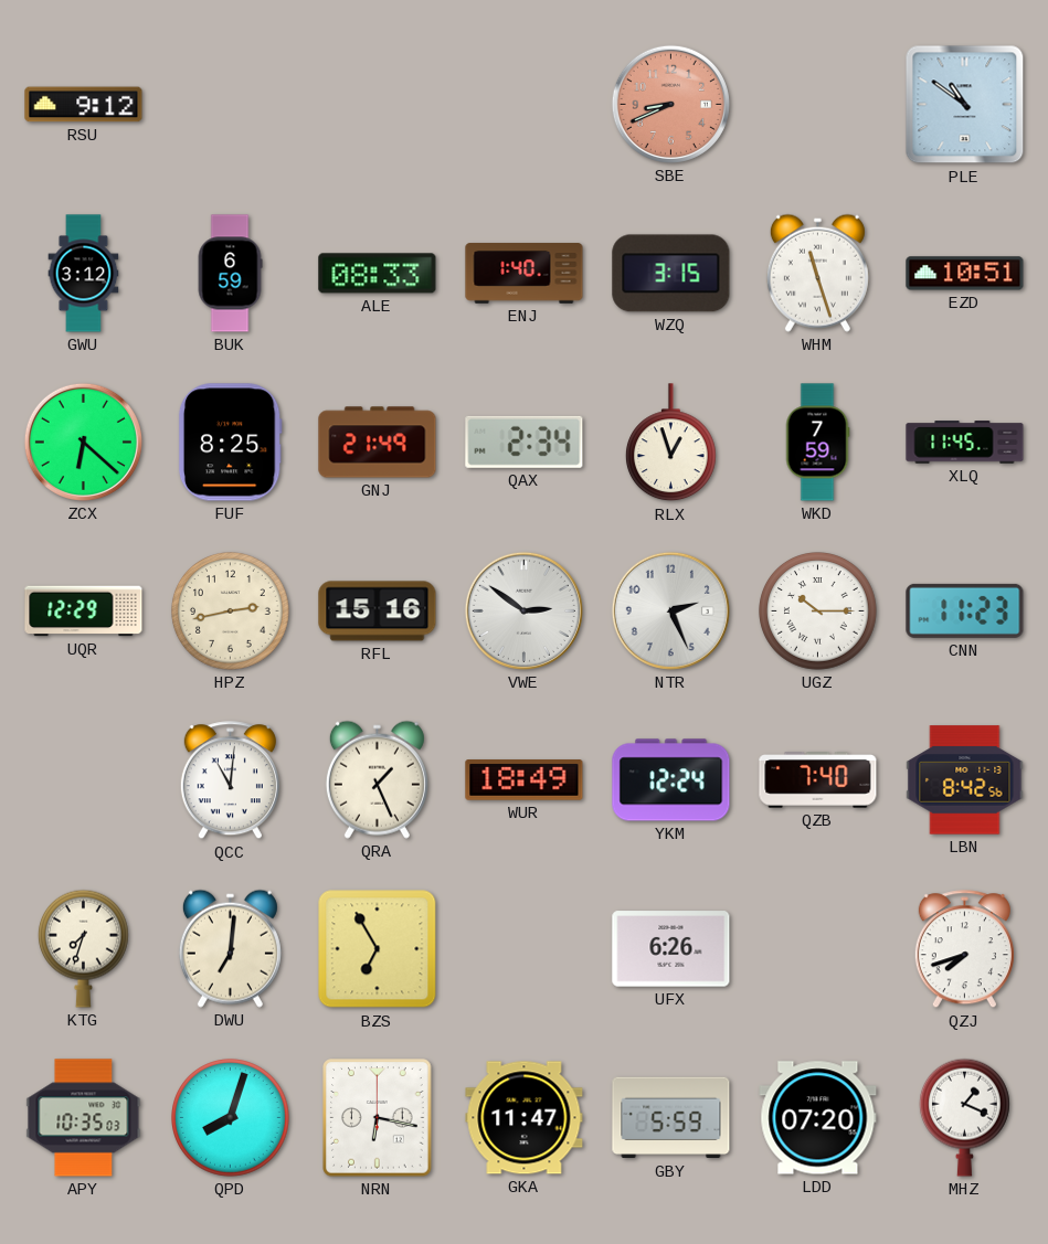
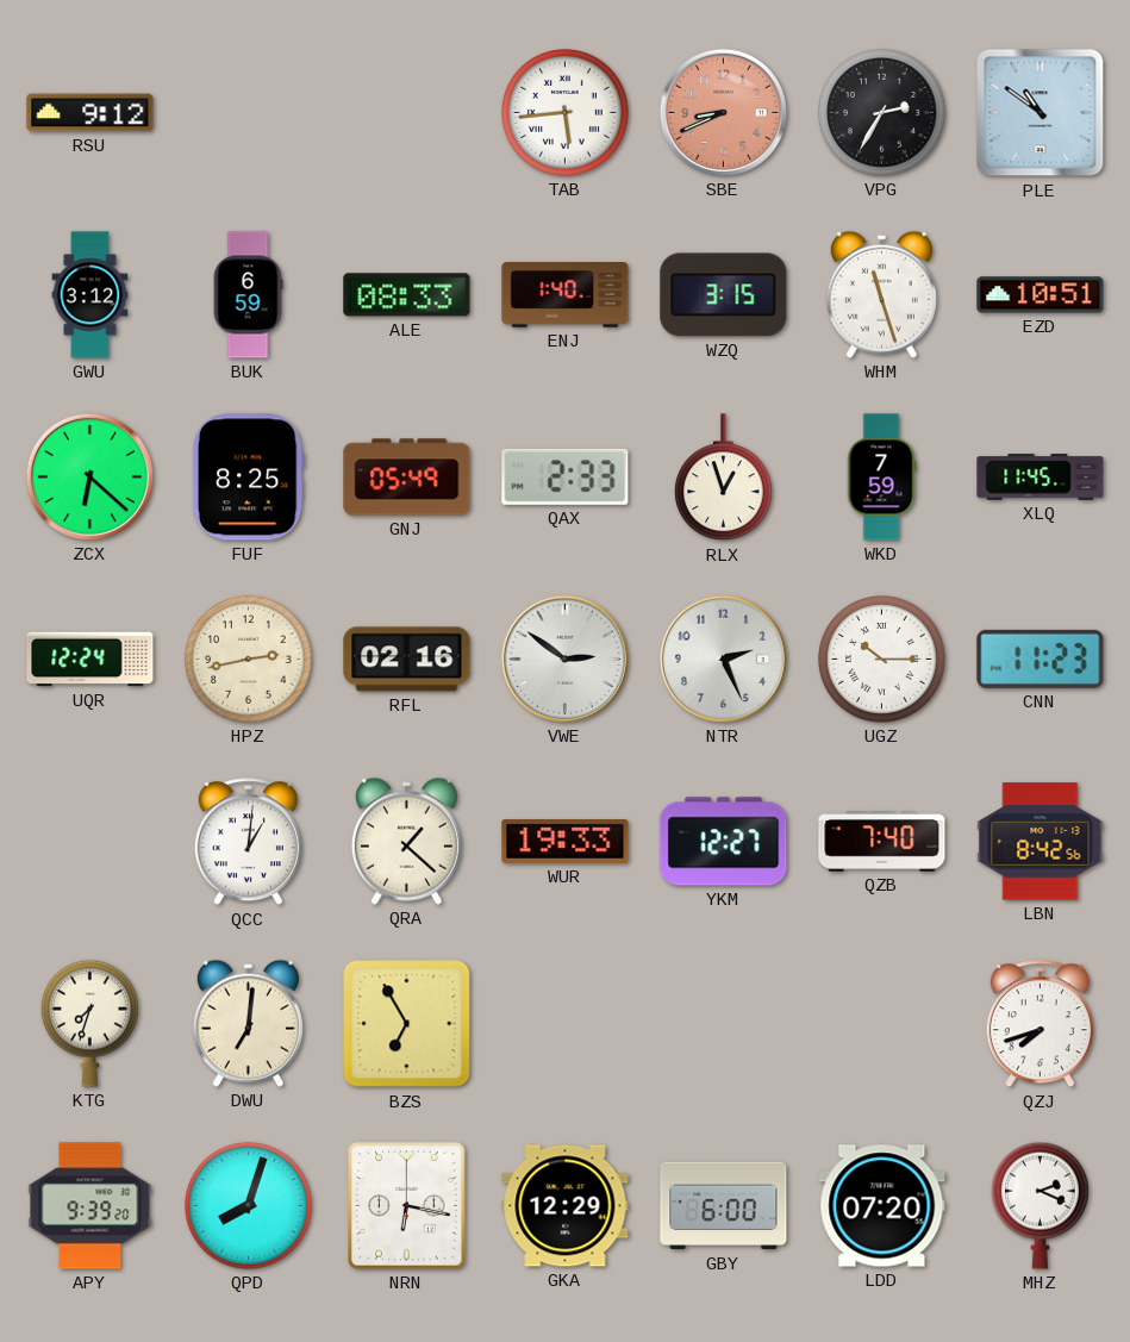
TAB: none -> 5:44
VPG: none -> 2:35
GNJ: 21:49 -> 05:49
QAX: 2:34 -> 2:33
UQR: 12:29 -> 12:24
RFL: 15:16 -> 02:16
QCC: 11:01 -> 1:01
QRA: 1:26 -> 1:22
WUR: 18:49 -> 19:33
YKM: 12:24 -> 12:27
UFX: 6:26 -> none
APY: 10:35 -> 9:39
GKA: 11:47 -> 12:29
GBY: 5:59 -> 6:00
MHZ: 1:19 -> 2:19
